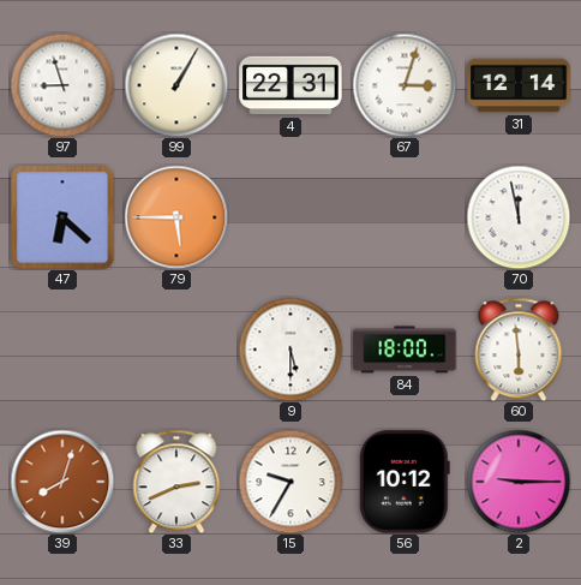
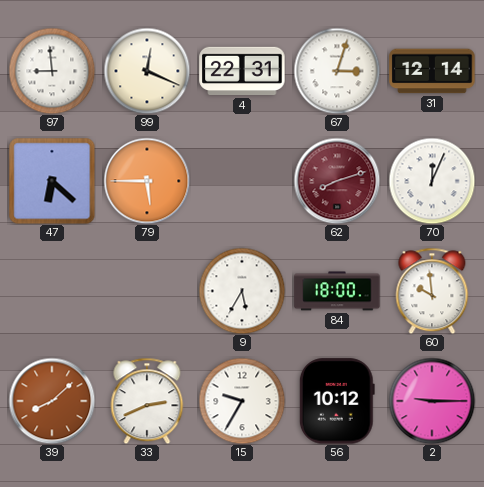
97: 8:57 -> 8:59
99: 1:05 -> 12:19
62: none -> 8:12
70: 11:58 -> 12:04
9: 5:30 -> 5:35
60: 5:59 -> 9:59
39: 8:03 -> 8:08
